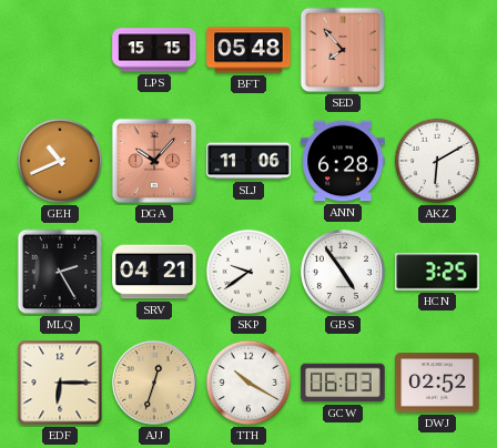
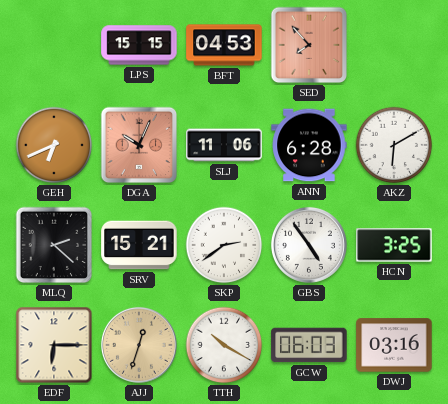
BFT: 05:48 -> 04:53
GEH: 10:41 -> 6:41
DGA: 10:07 -> 10:04
MLQ: 2:25 -> 2:22
SRV: 04:21 -> 15:21
SKP: 9:39 -> 2:39
DWJ: 02:52 -> 03:16
